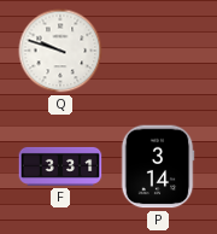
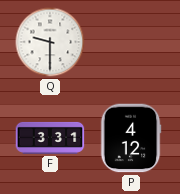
Q: 9:48 -> 9:30
P: 3:14 -> 4:12
